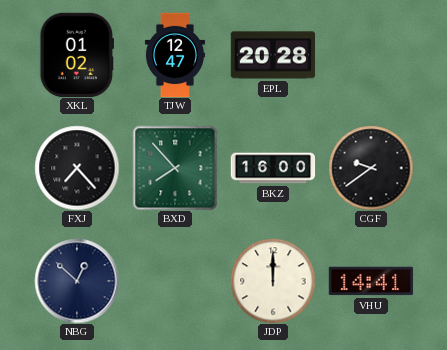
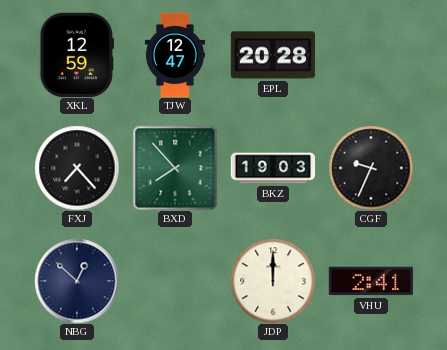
XKL: 01:02 -> 12:59
BKZ: 16:00 -> 19:03
CGF: 9:39 -> 9:34
VHU: 14:41 -> 2:41
